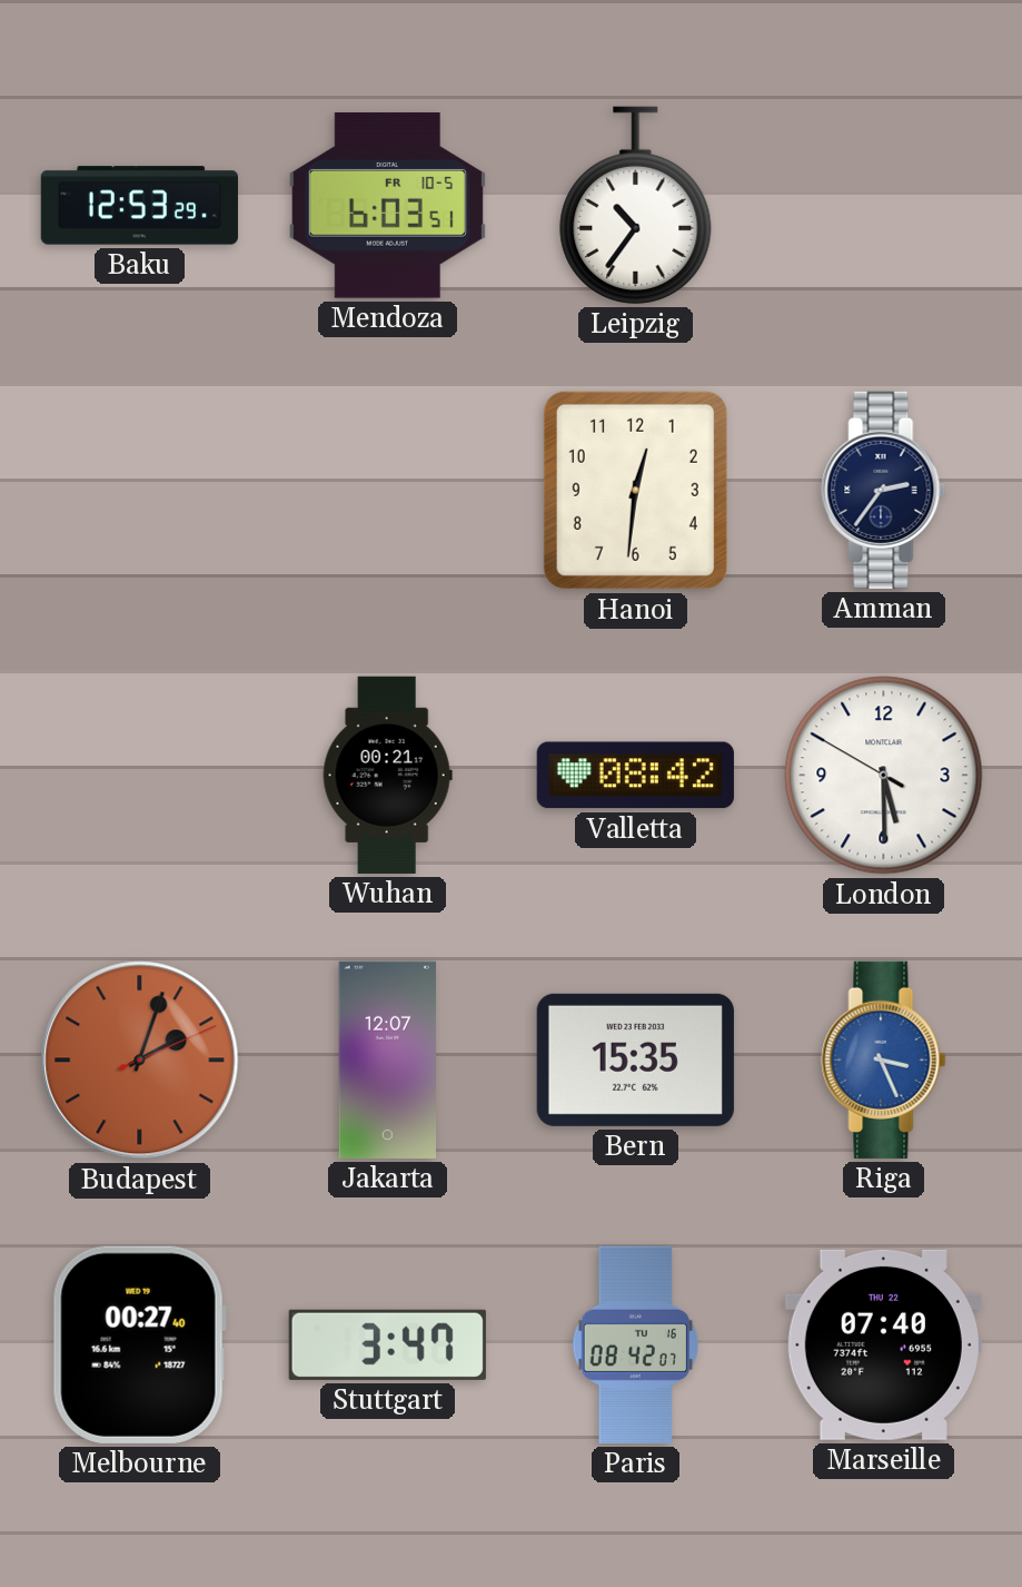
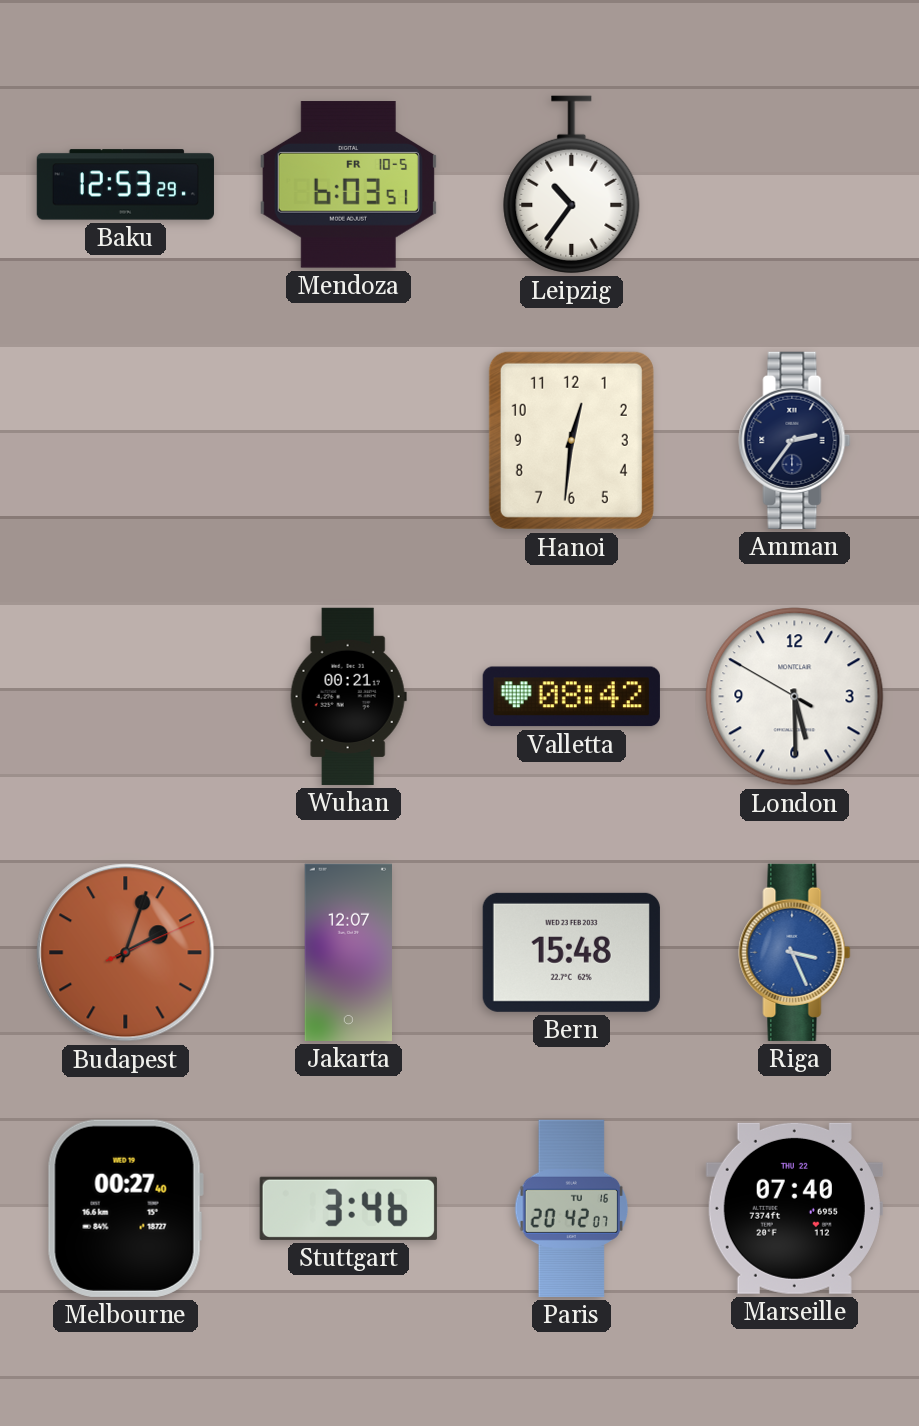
Bern: 15:35 -> 15:48
Stuttgart: 3:47 -> 3:46
Paris: 08:42 -> 20:42
